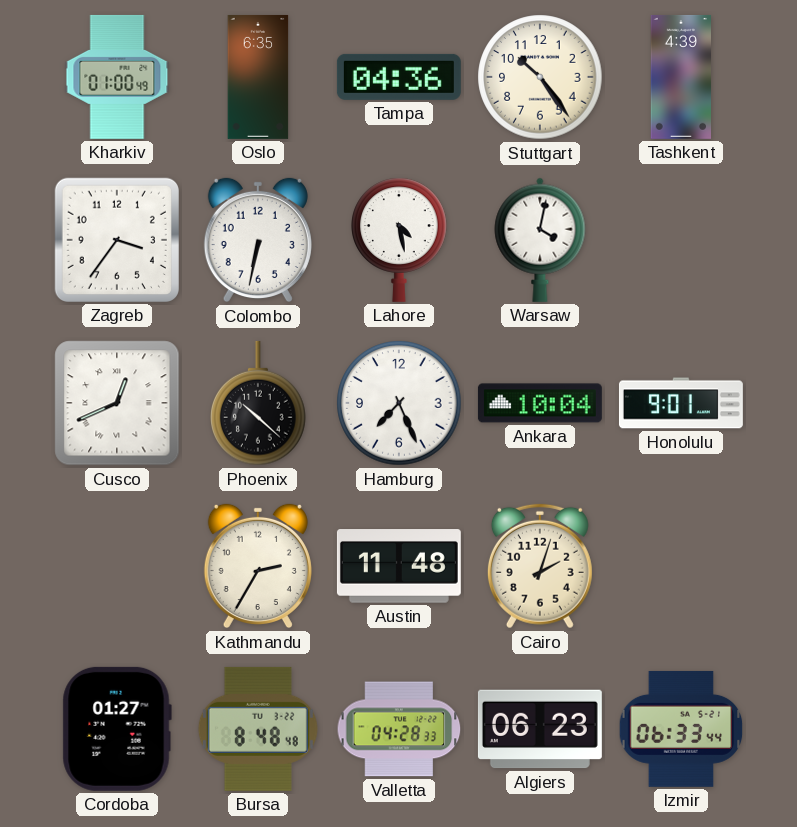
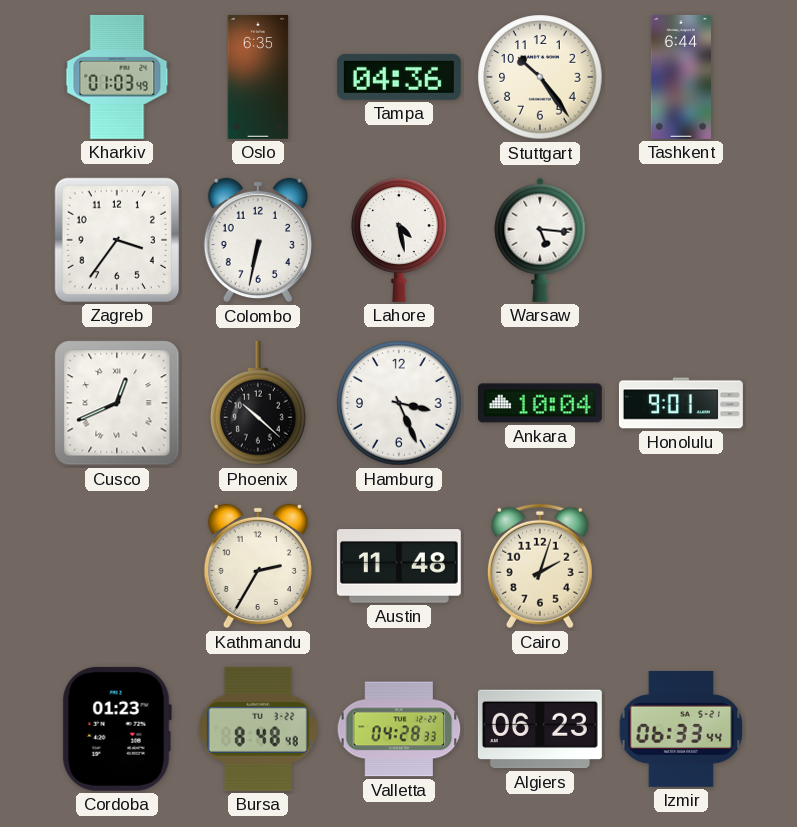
Kharkiv: 01:00 -> 01:03
Tashkent: 4:39 -> 6:44
Warsaw: 4:02 -> 5:16
Hamburg: 7:26 -> 3:26
Cordoba: 01:27 -> 01:23
